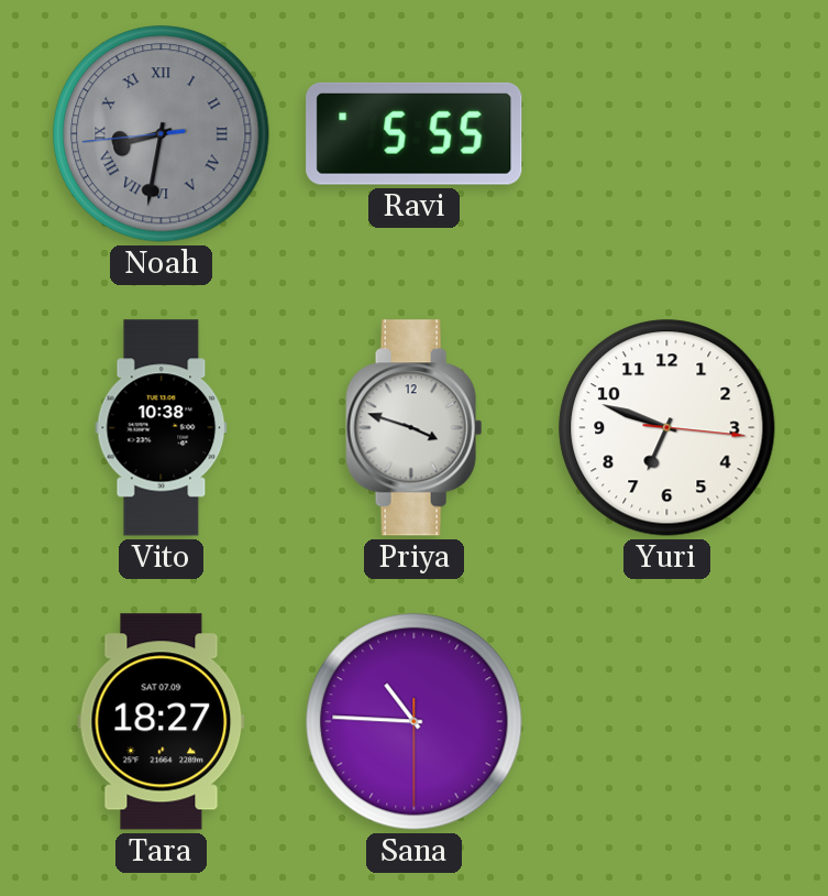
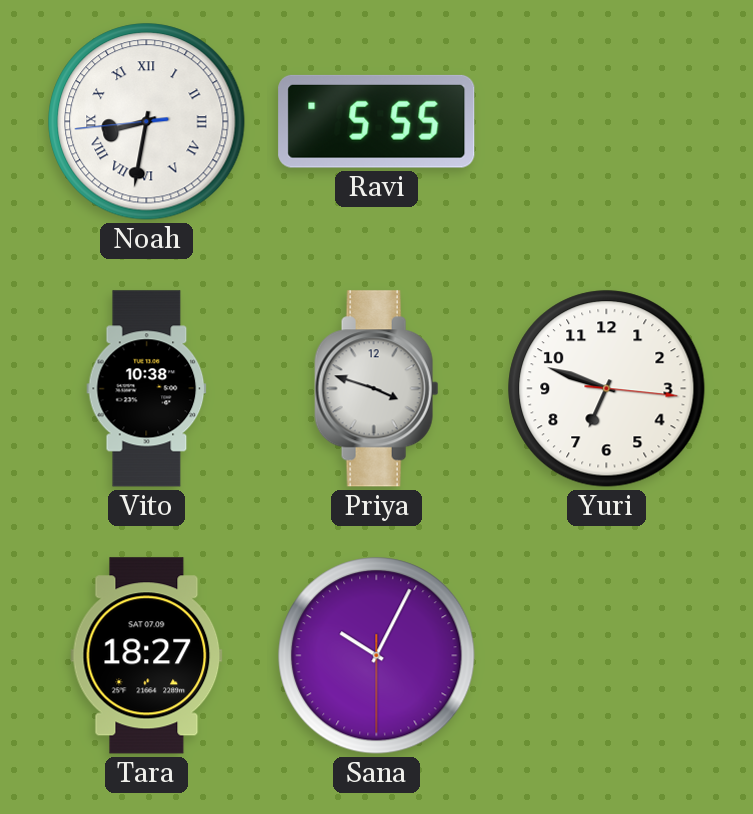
Noah dial: grey -> white
Sana: 10:45 -> 10:04
